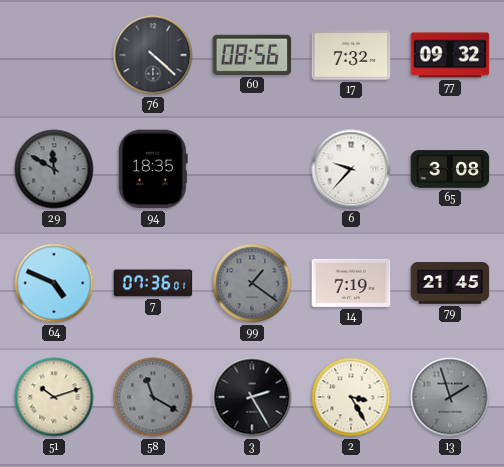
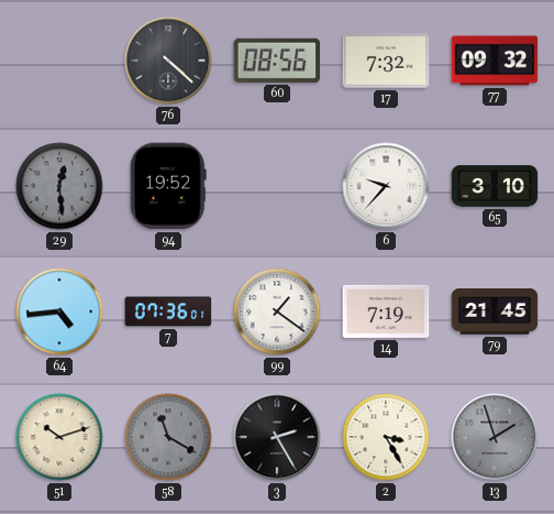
29: 11:50 -> 12:29
94: 18:35 -> 19:52
65: 3:08 -> 3:10
64: 4:49 -> 4:44
99 dial: grey -> white
